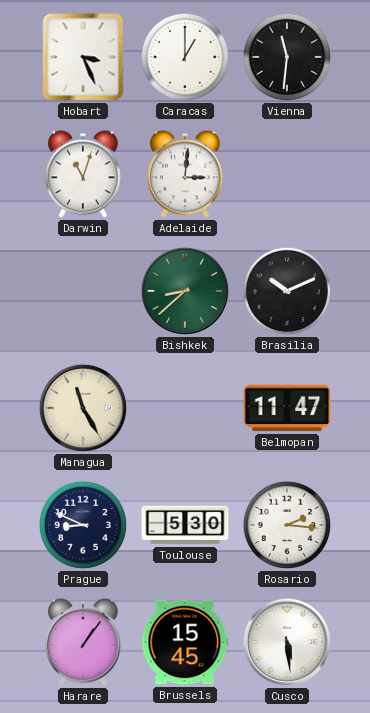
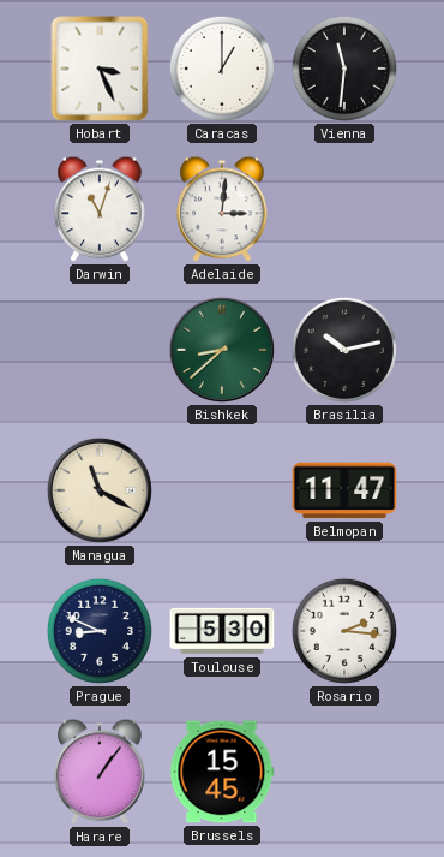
Brasilia: 10:11 -> 10:13
Managua: 11:25 -> 11:20
Cusco: 5:29 -> none
